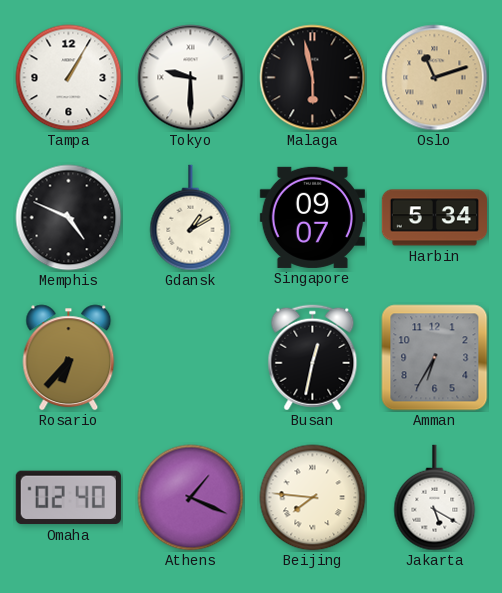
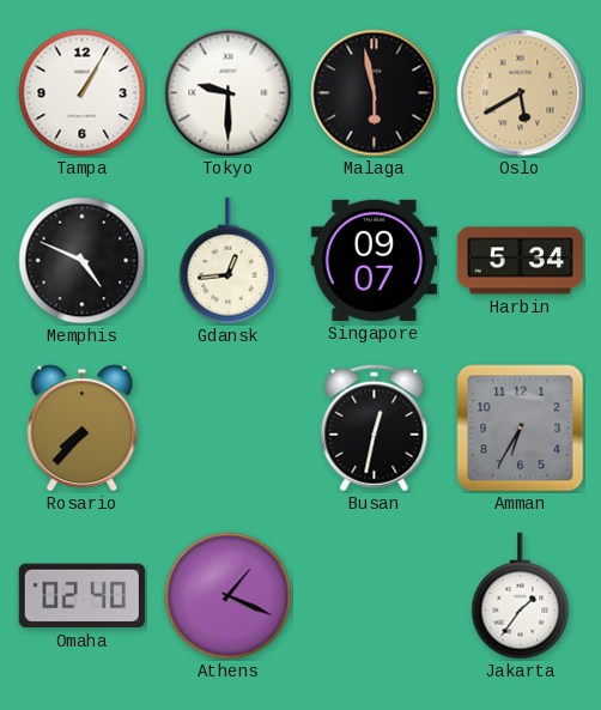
Oslo: 11:12 -> 5:40
Gdansk: 1:10 -> 12:44
Rosario: 6:37 -> 7:37
Beijing: 7:46 -> none
Jakarta: 5:20 -> 1:36
